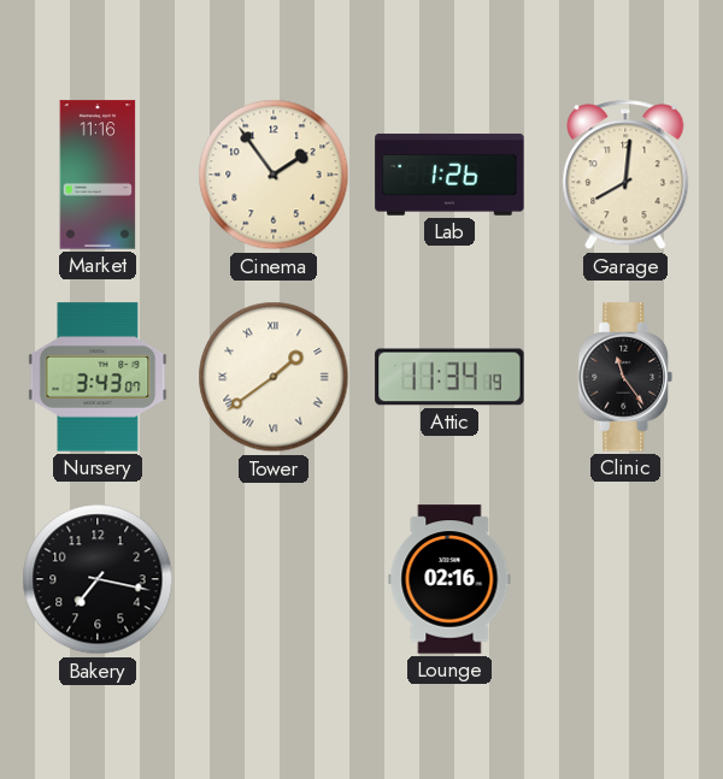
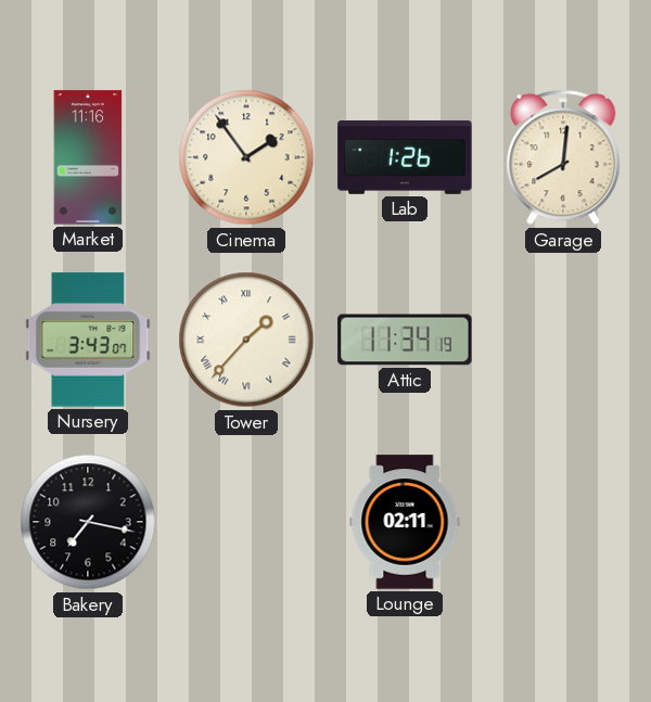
Tower: 1:39 -> 1:37
Clinic: 11:24 -> none
Lounge: 02:16 -> 02:11
